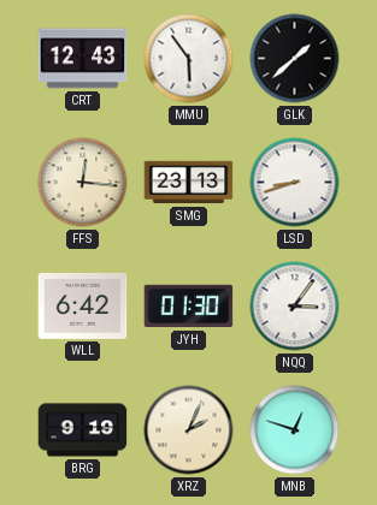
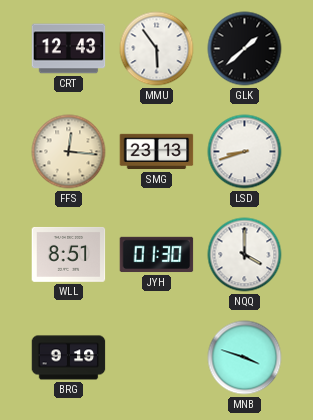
WLL: 6:42 -> 8:51
NQQ: 3:06 -> 4:00
XRZ: 2:04 -> none
MNB: 12:48 -> 3:48
